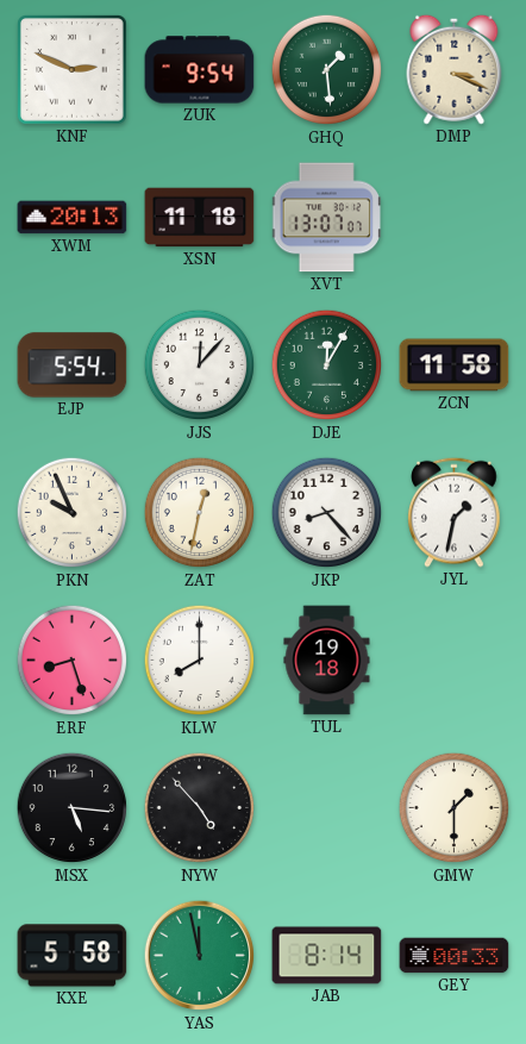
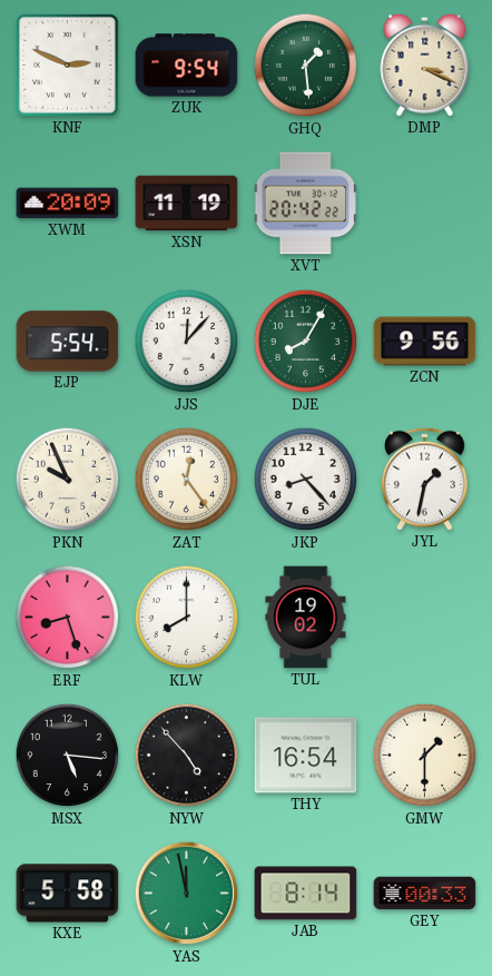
XWM: 20:13 -> 20:09
XSN: 11:18 -> 11:19
XVT: 13:07 -> 20:42
DJE: 12:05 -> 8:05
ZCN: 11:58 -> 9:56
ZAT: 12:32 -> 12:24
TUL: 19:18 -> 19:02
THY: none -> 16:54
